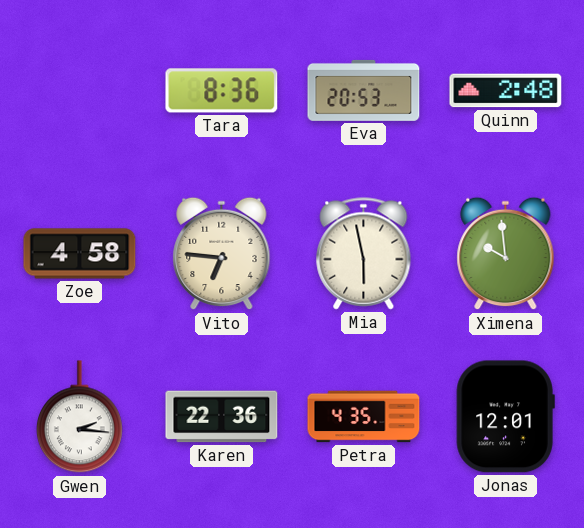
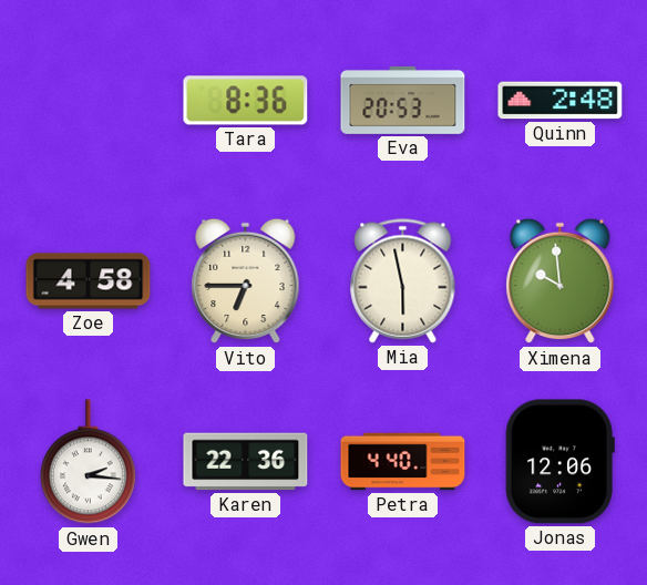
Vito: 6:46 -> 6:45
Petra: 4:35 -> 4:40
Jonas: 12:01 -> 12:06
